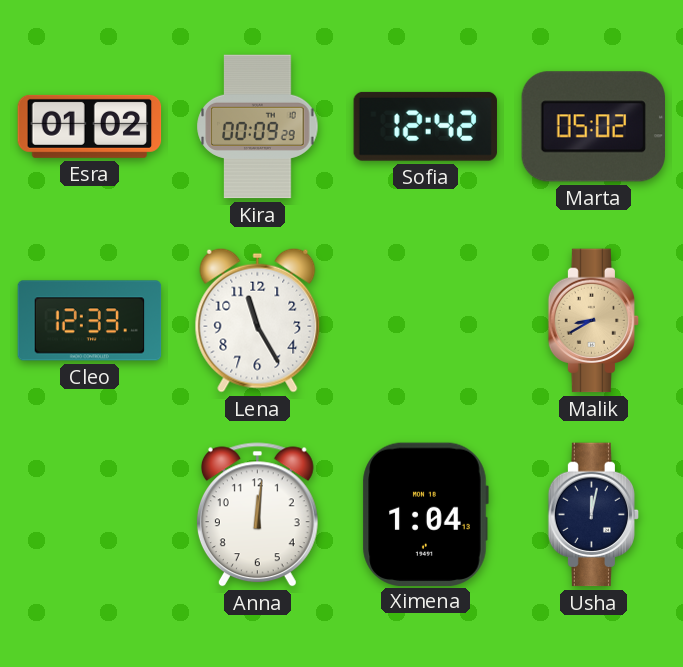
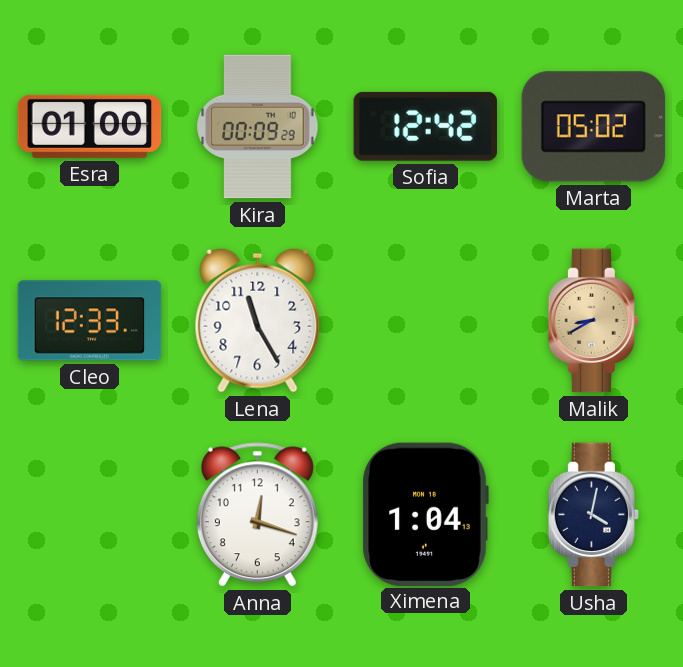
Esra: 01:02 -> 01:00
Anna: 12:01 -> 12:18
Usha: 12:02 -> 4:02
